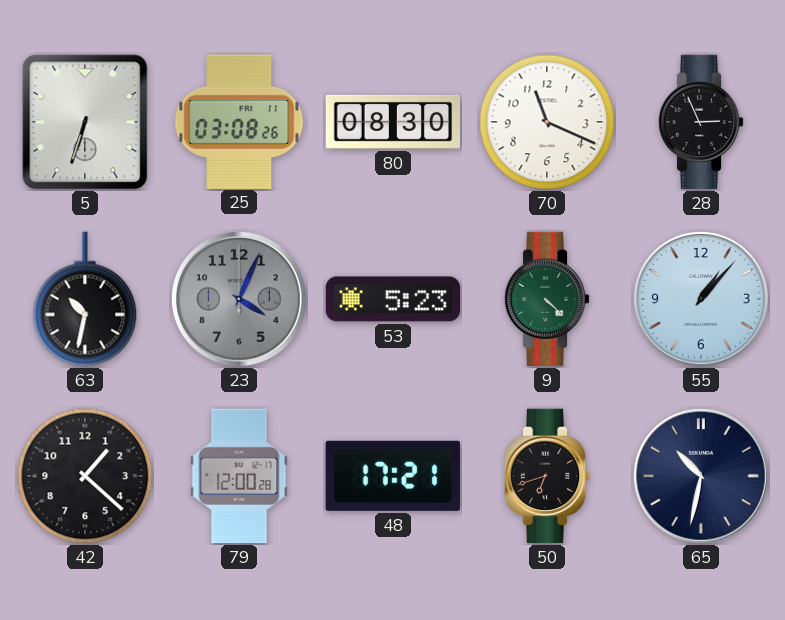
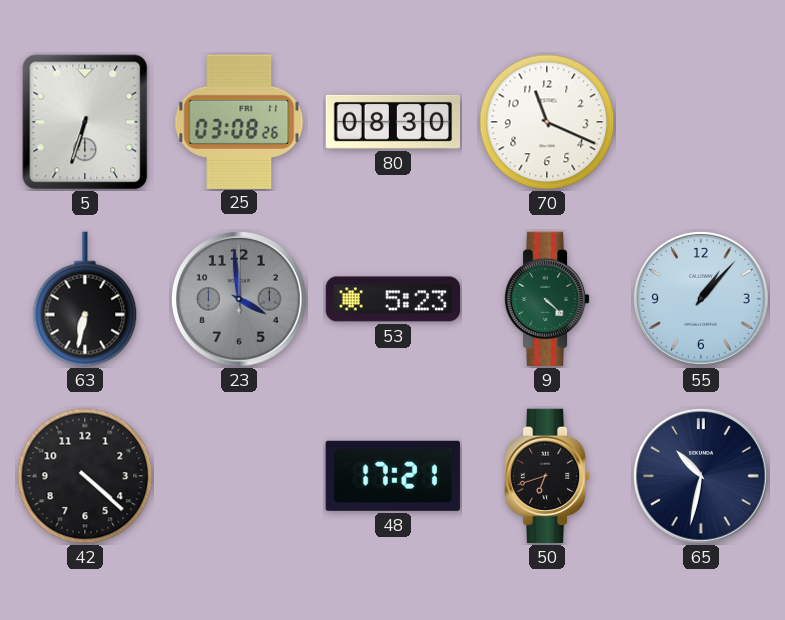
28: 2:56 -> none
63: 10:32 -> 6:32
23: 4:04 -> 3:59
42: 1:22 -> 4:22
79: 12:00 -> none
